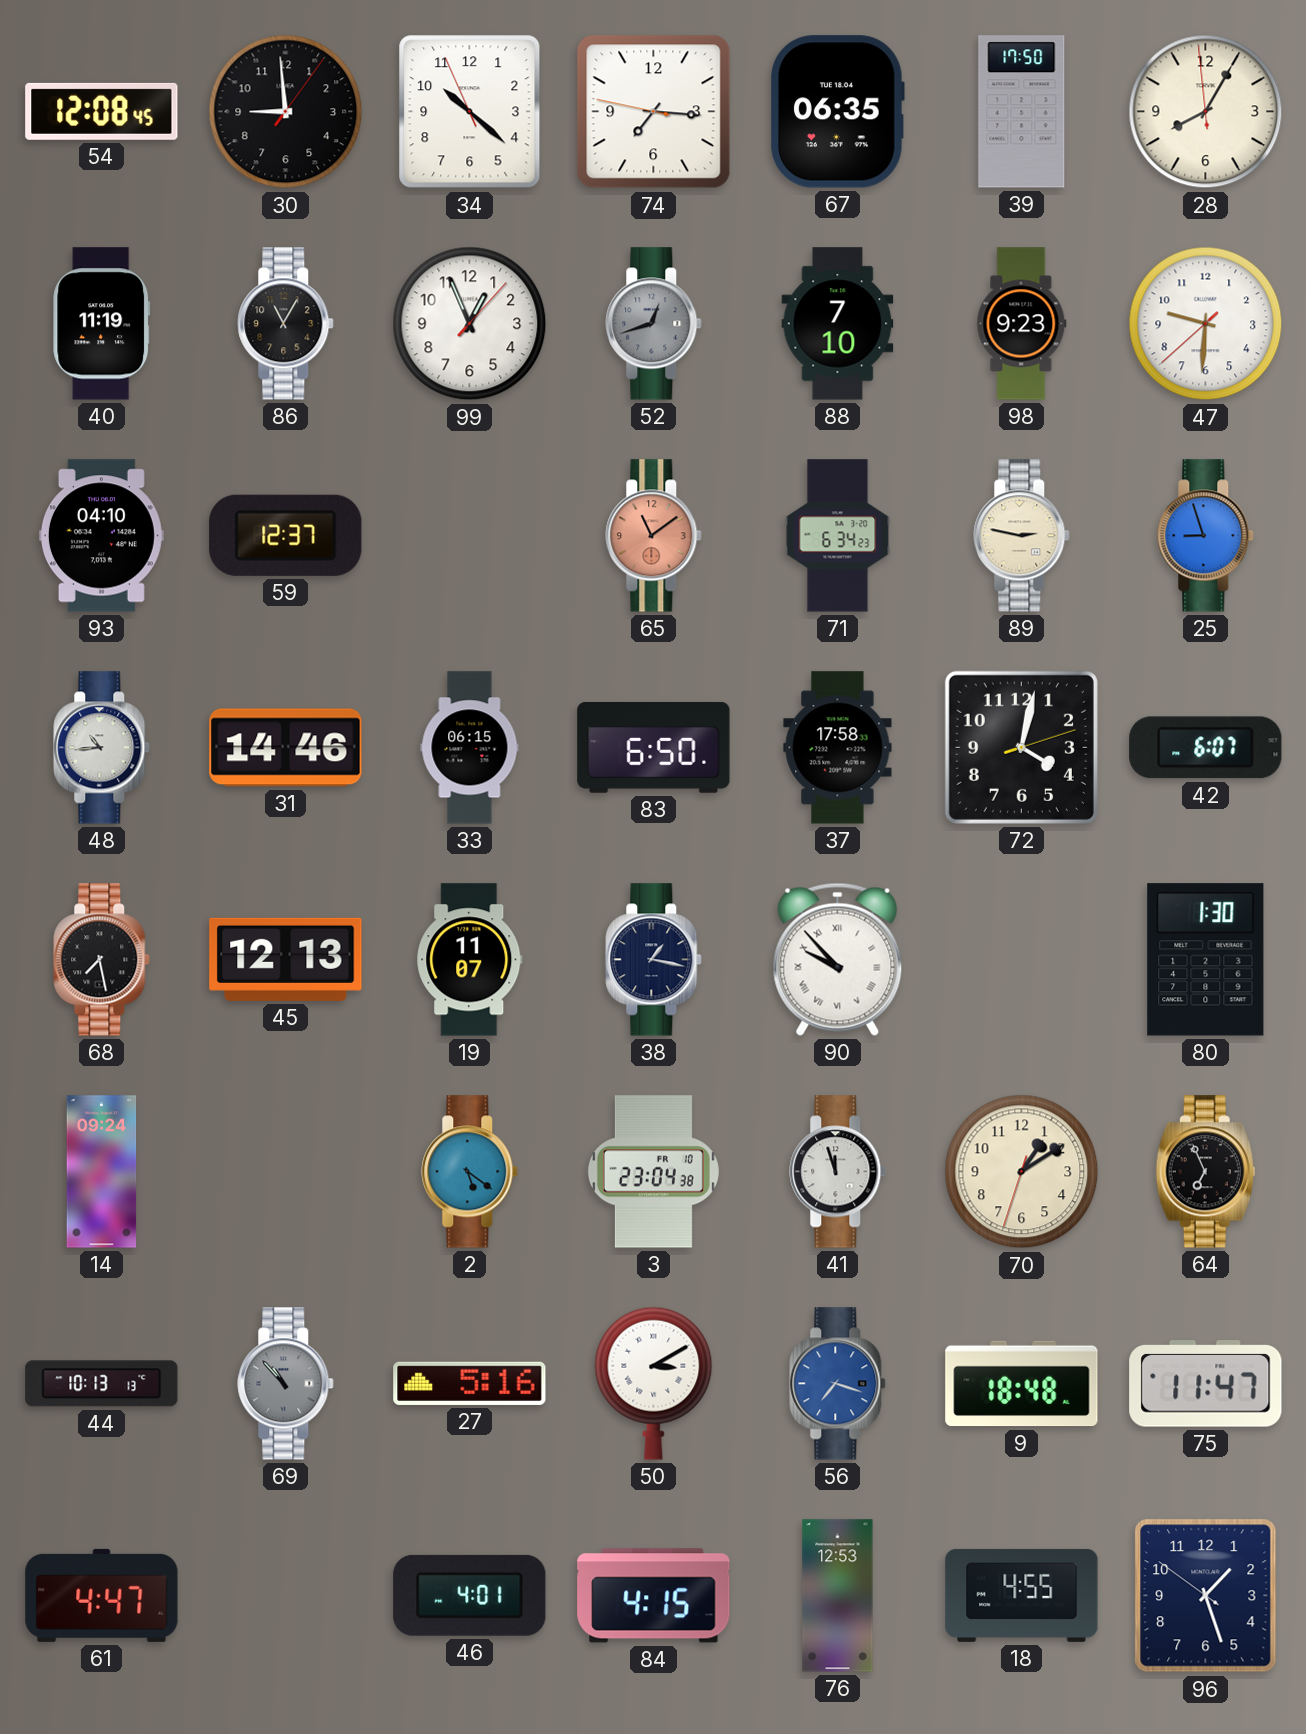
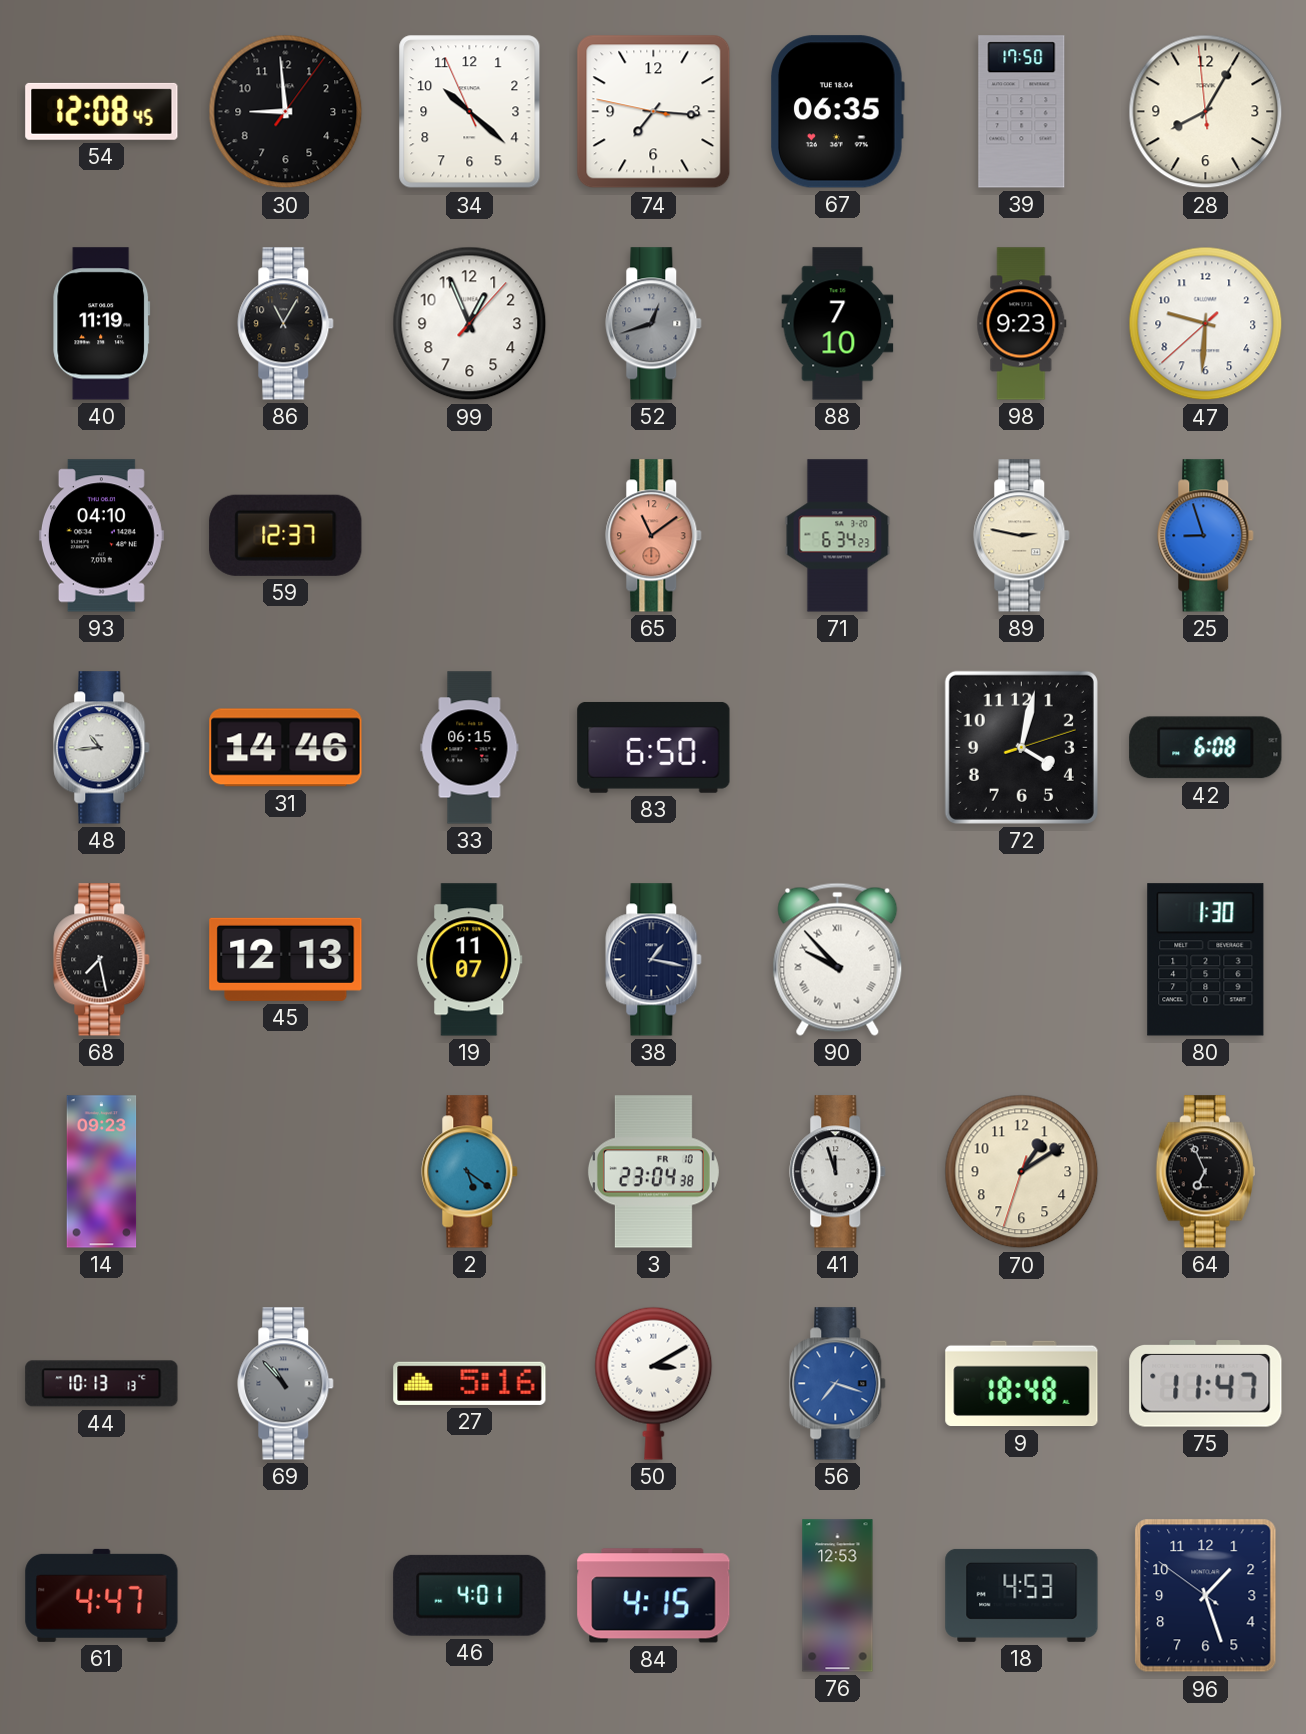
37: 17:58 -> none
42: 6:07 -> 6:08
14: 09:24 -> 09:23
18: 4:55 -> 4:53
